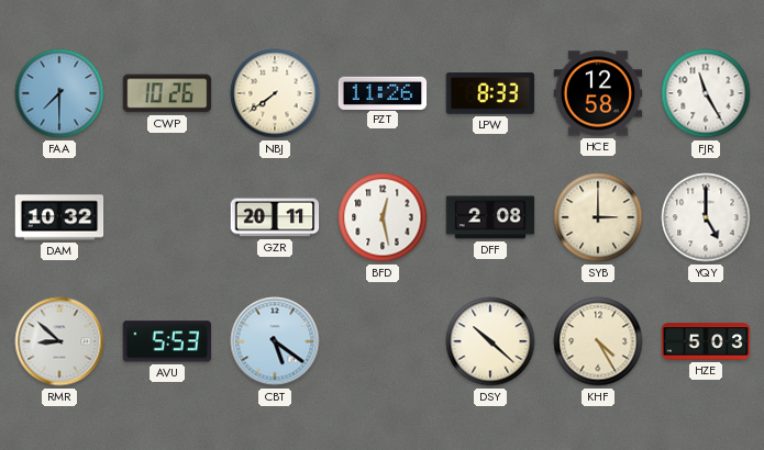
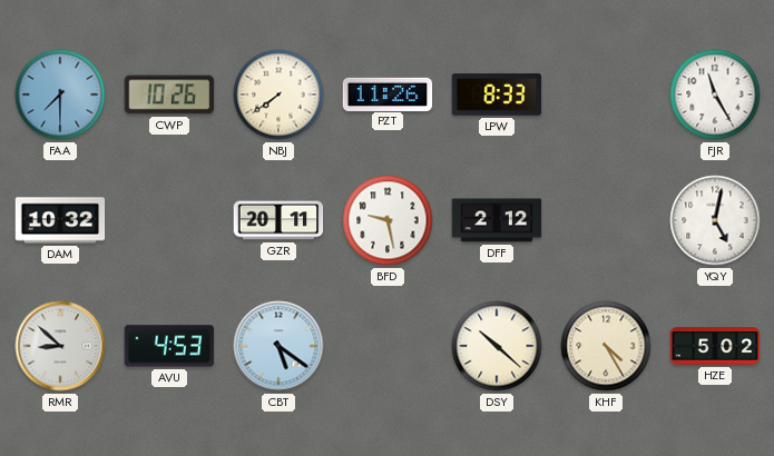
HCE: 12:58 -> none
BFD: 12:28 -> 9:28
DFF: 2:08 -> 2:12
SYB: 3:00 -> none
YQY: 5:00 -> 5:02
AVU: 5:53 -> 4:53
HZE: 5:03 -> 5:02
